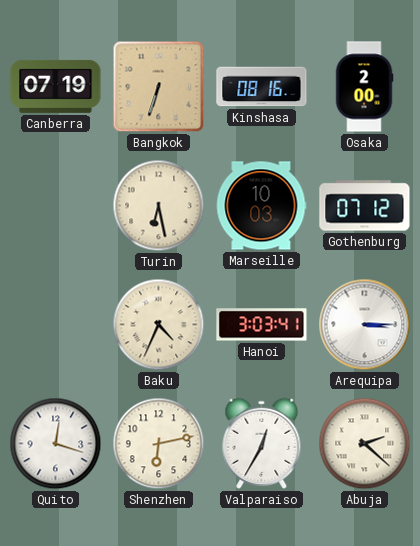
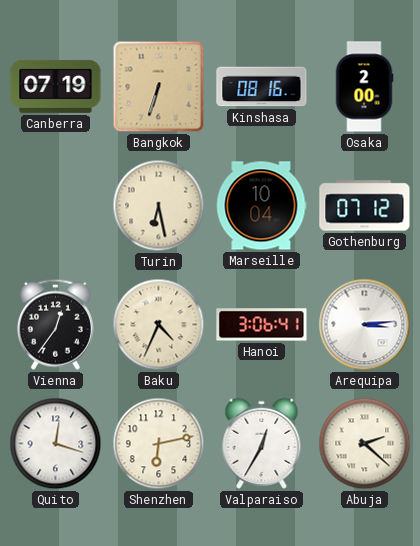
Marseille: 10:03 -> 10:04
Vienna: none -> 12:36
Hanoi: 3:03 -> 3:06
Arequipa: 3:15 -> 3:14
